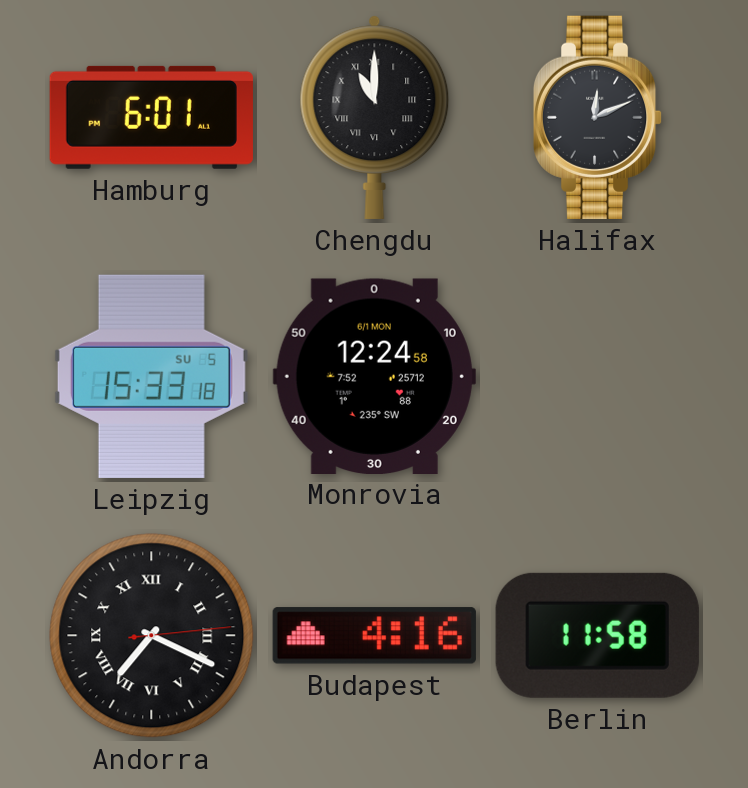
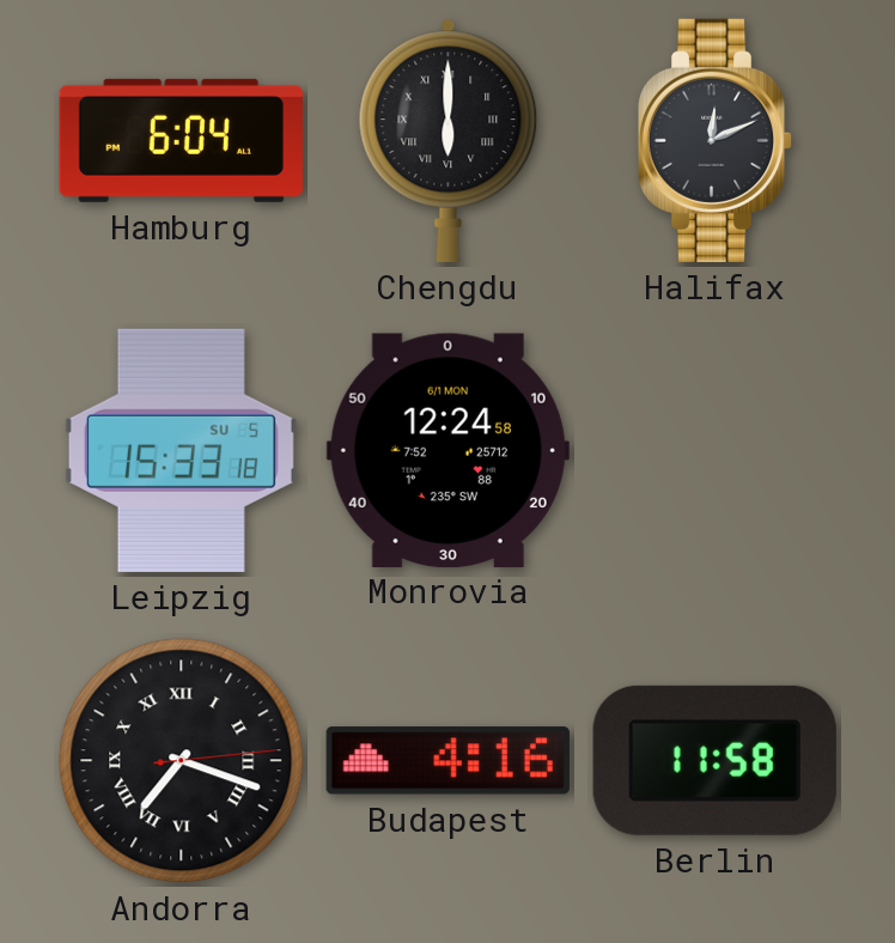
Hamburg: 6:01 -> 6:04
Chengdu: 11:00 -> 6:00
Andorra: 7:19 -> 7:18
